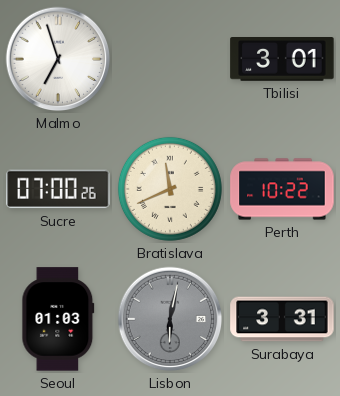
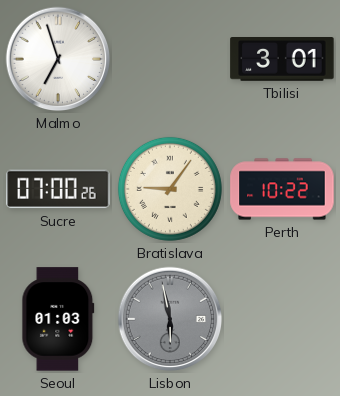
Bratislava: 11:41 -> 9:06
Lisbon: 6:02 -> 5:58
Surabaya: 3:31 -> none
